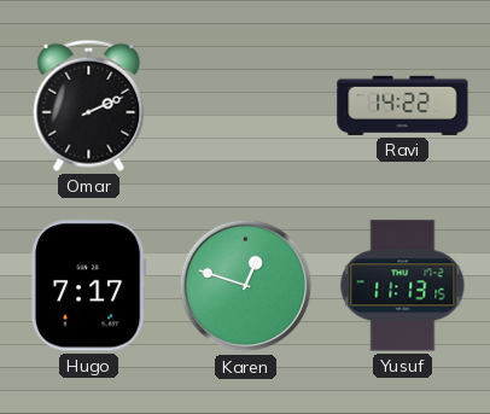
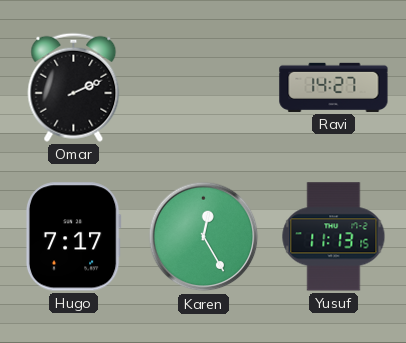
Ravi: 14:22 -> 14:27
Karen: 12:48 -> 12:25
